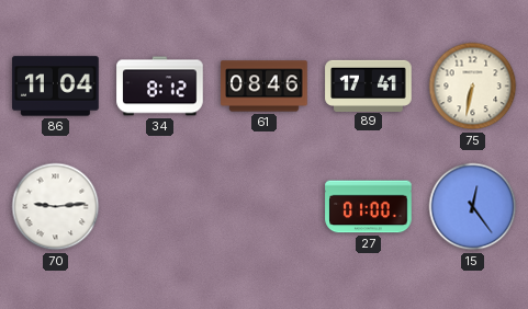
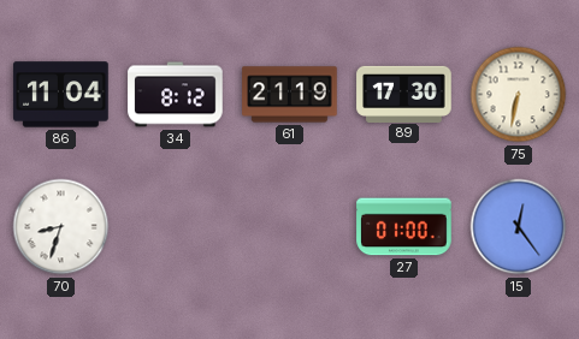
61: 08:46 -> 21:19
89: 17:41 -> 17:30
70: 9:14 -> 8:33
